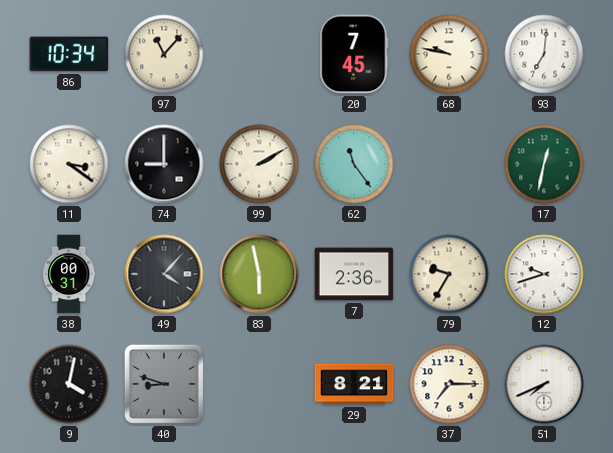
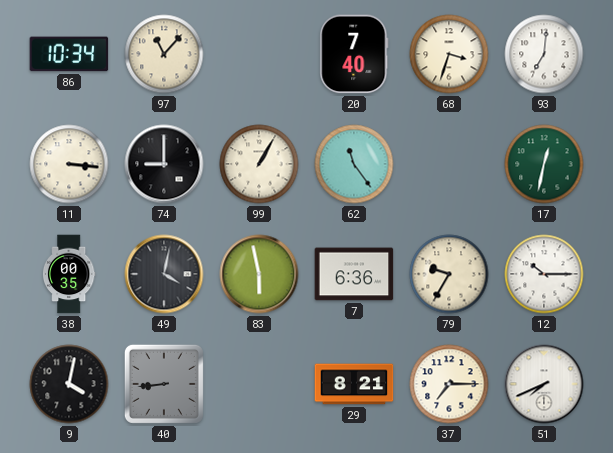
20: 7:45 -> 7:40
68: 9:47 -> 3:33
11: 3:21 -> 3:16
99: 2:10 -> 1:05
38: 00:31 -> 00:35
49: 4:07 -> 4:02
7: 2:36 -> 6:36
12: 9:42 -> 10:15
40: 8:48 -> 8:44
